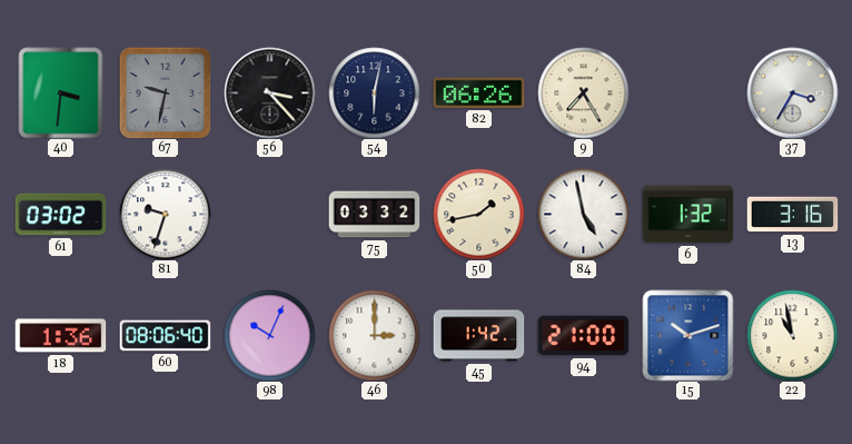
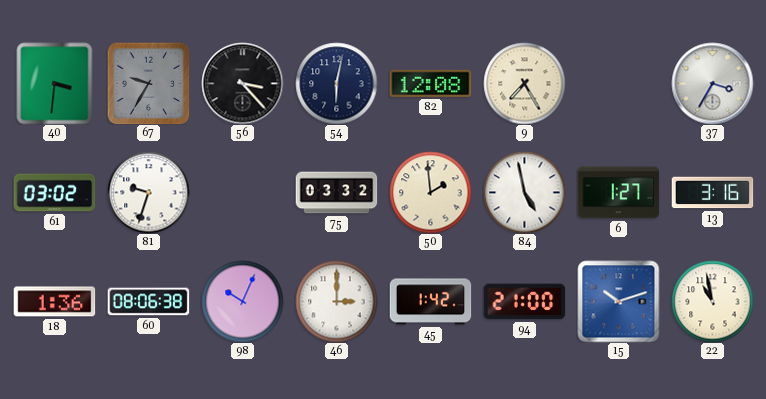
67: 9:32 -> 9:35
82: 06:26 -> 12:08
50: 1:43 -> 1:59
6: 1:32 -> 1:27
60: 08:06:40 -> 08:06:38
